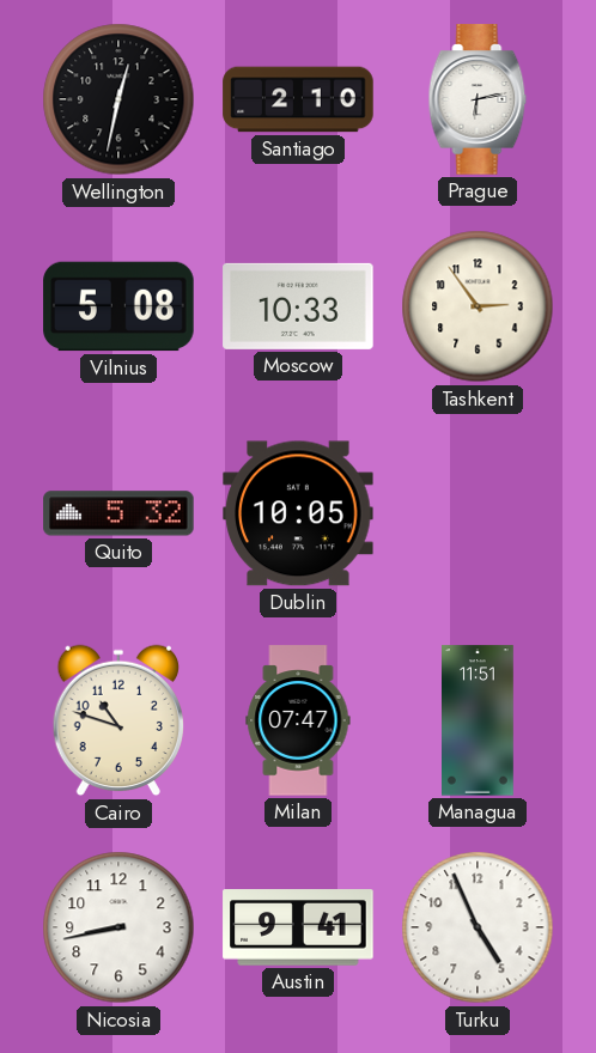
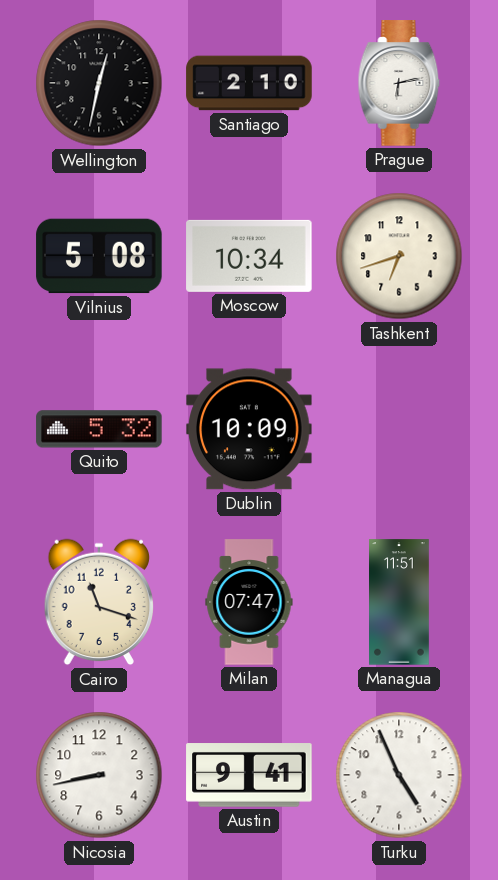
Moscow: 10:33 -> 10:34
Tashkent: 2:54 -> 6:42
Dublin: 10:05 -> 10:09
Cairo: 10:48 -> 11:18
